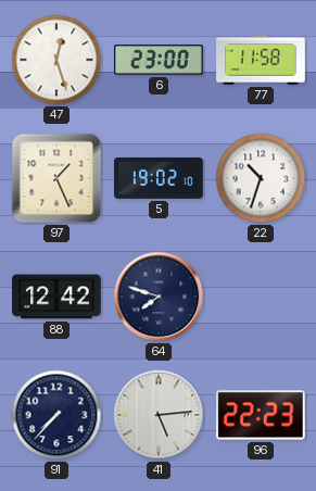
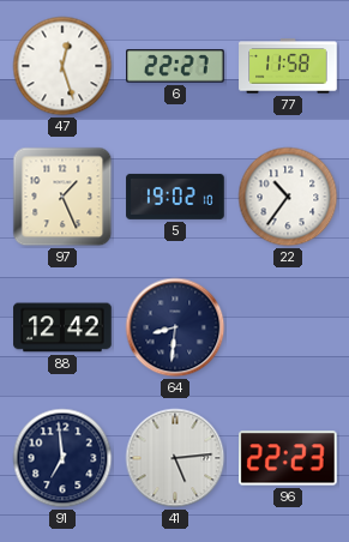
6: 23:00 -> 22:27
22: 10:33 -> 10:36
64: 7:48 -> 8:31
91: 7:37 -> 6:59
